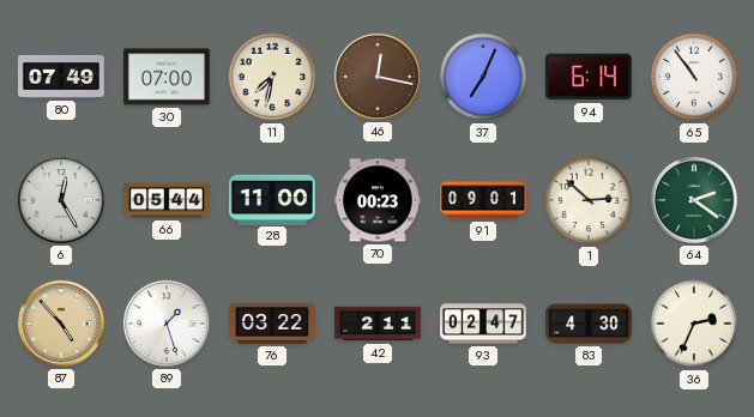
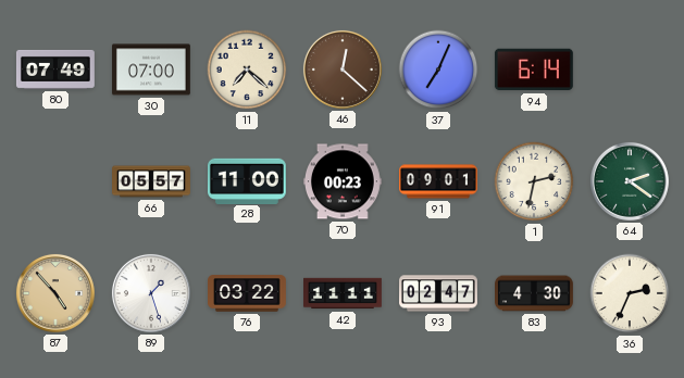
11: 7:32 -> 7:22
46: 12:17 -> 12:22
65: 10:54 -> none
6: 12:25 -> none
66: 05:44 -> 05:57
1: 2:52 -> 2:32
42: 2:11 -> 11:11
